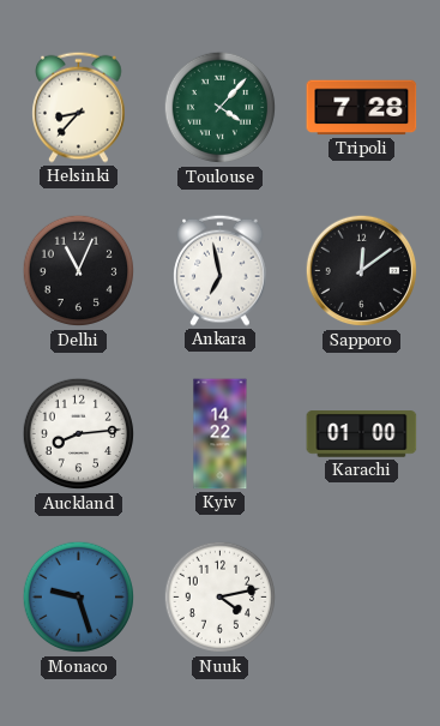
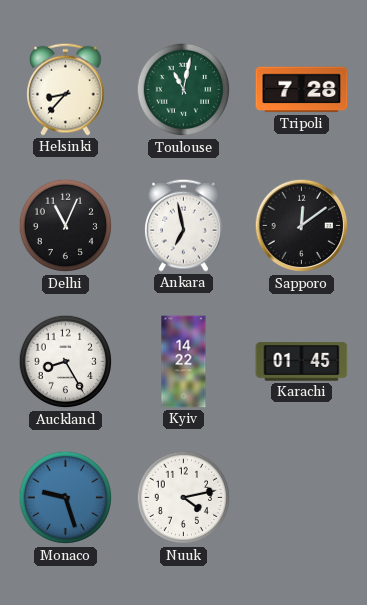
Toulouse: 4:07 -> 11:02
Auckland: 8:14 -> 8:25
Karachi: 01:00 -> 01:45
